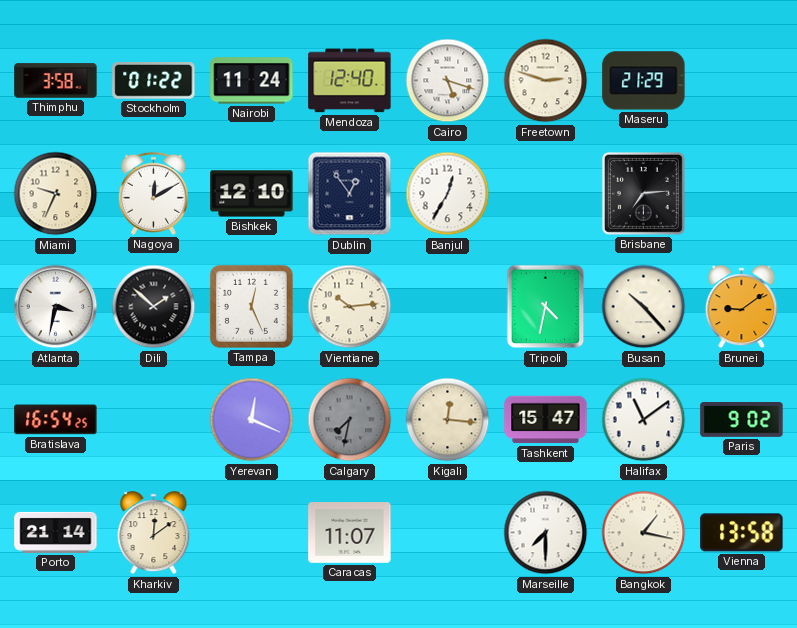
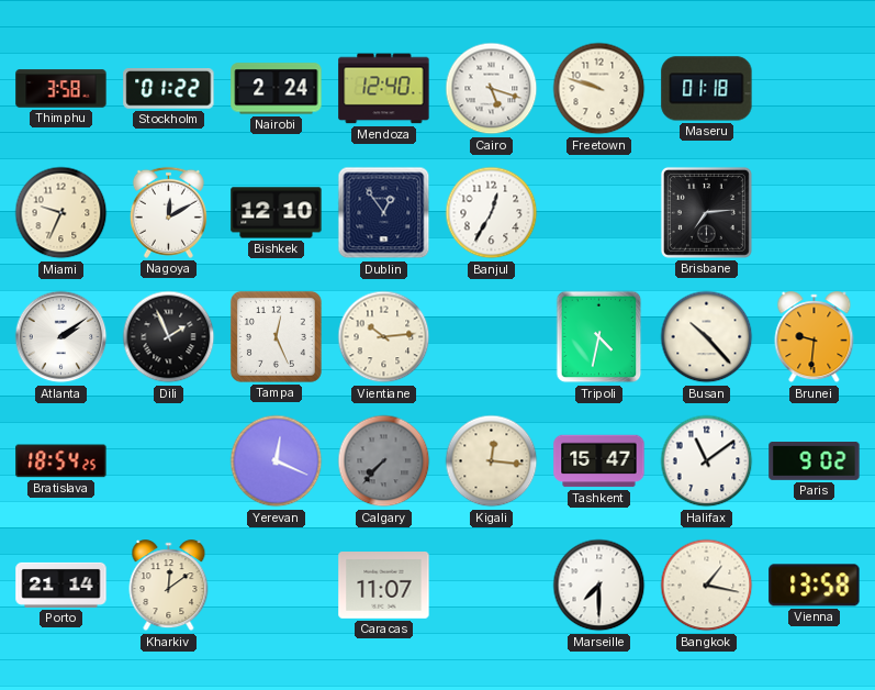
Nairobi: 11:24 -> 2:24
Freetown: 2:48 -> 9:48
Maseru: 21:29 -> 01:18
Atlanta: 3:32 -> 2:09
Dili: 1:52 -> 1:56
Brunei: 9:09 -> 9:31
Bratislava: 16:54 -> 18:54
Calgary: 7:32 -> 7:37
